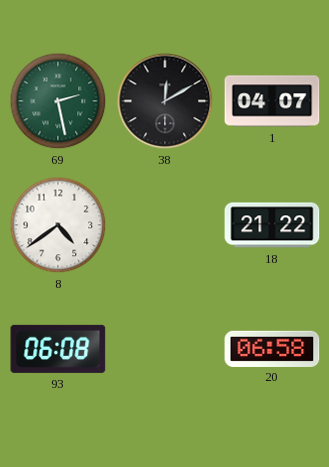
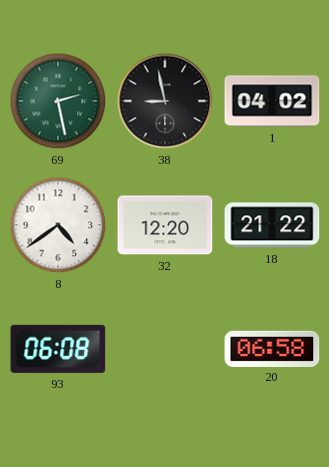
38: 12:10 -> 8:58
1: 04:07 -> 04:02
32: none -> 12:20
